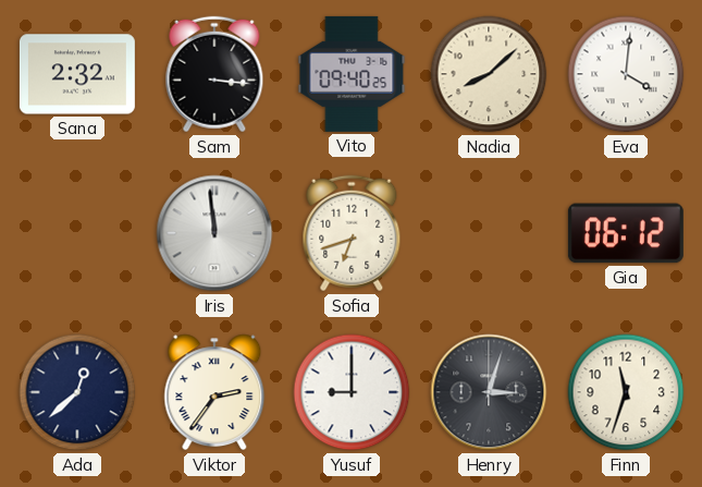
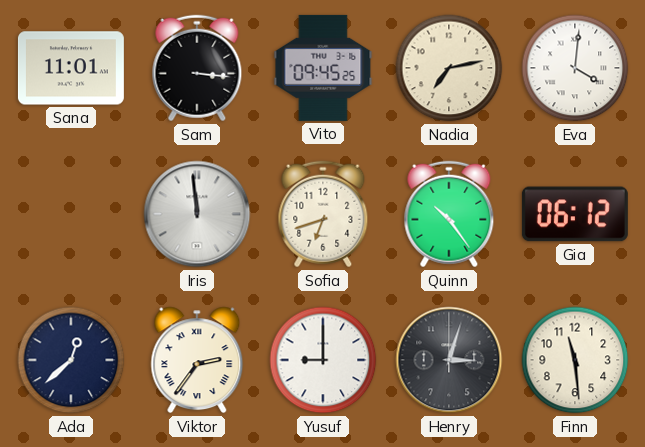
Sana: 2:32 -> 11:01
Vito: 09:40 -> 09:45
Nadia: 8:08 -> 7:13
Quinn: none -> 10:24
Finn: 11:33 -> 11:29
